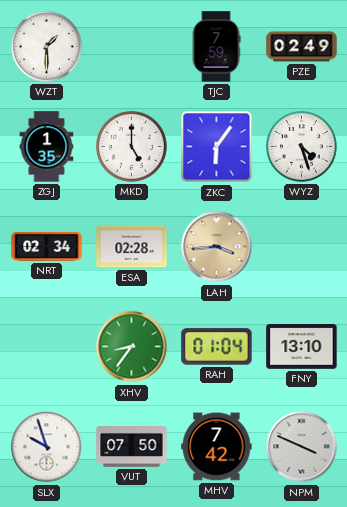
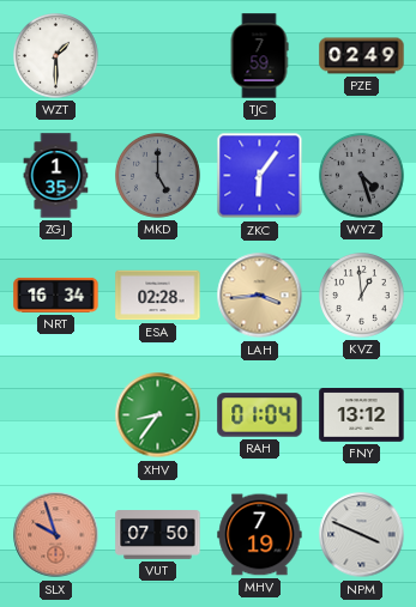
MKD dial: white -> grey
WYZ dial: white -> grey
NRT: 02:34 -> 16:34
KVZ: none -> 12:59
FNY: 13:10 -> 13:12
SLX dial: white -> salmon
MHV: 7:42 -> 7:19
